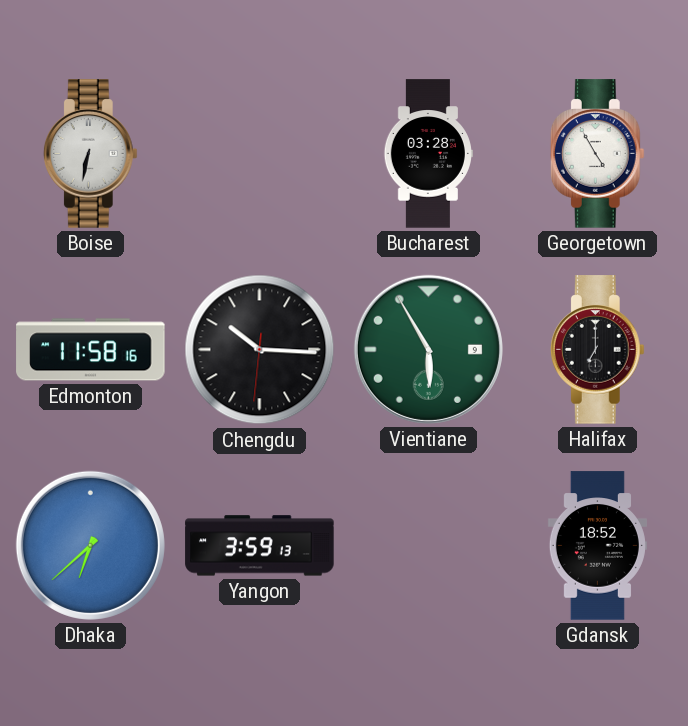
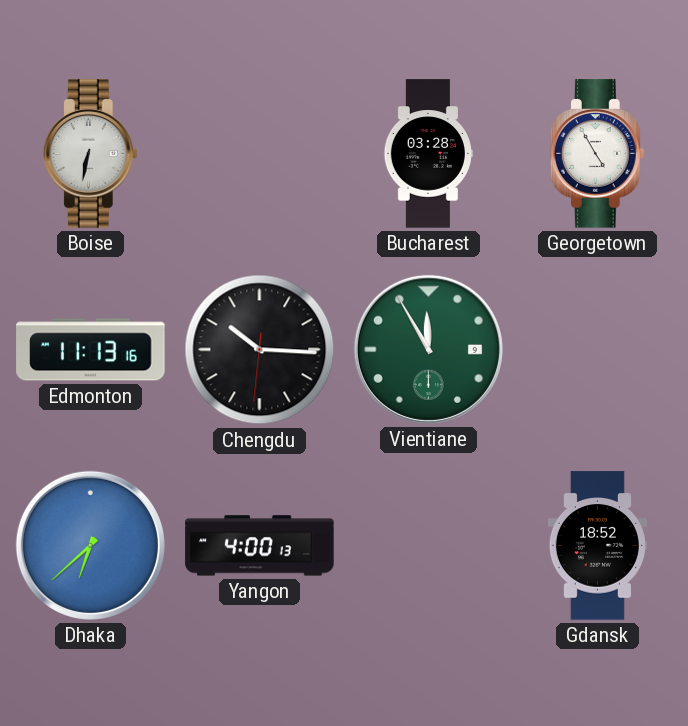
Edmonton: 11:58 -> 11:13
Vientiane: 5:55 -> 11:55
Halifax: 7:00 -> none
Yangon: 3:59 -> 4:00
